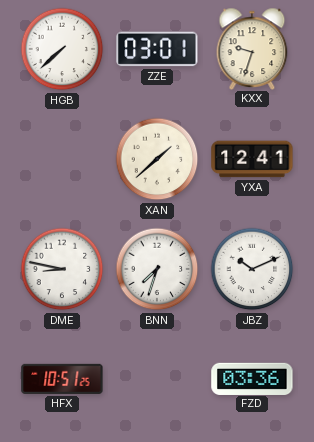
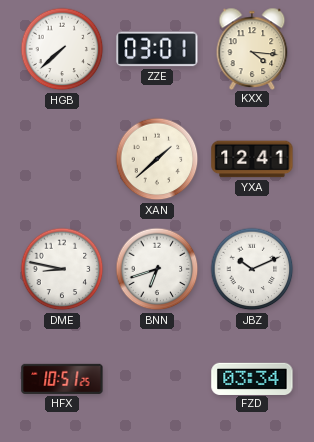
KXX: 9:33 -> 4:16
BNN: 7:33 -> 6:42
FZD: 03:36 -> 03:34
